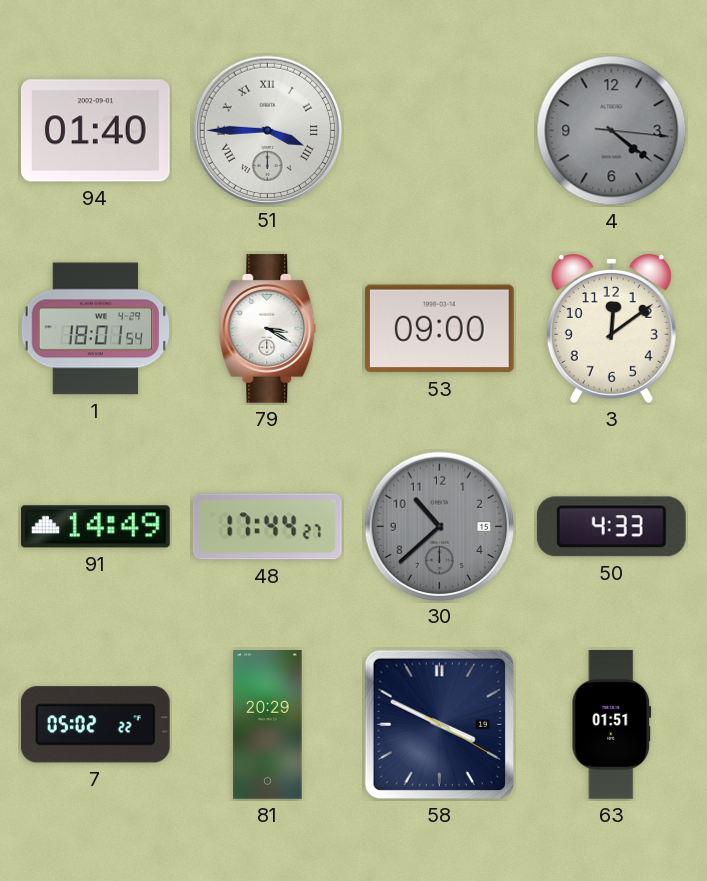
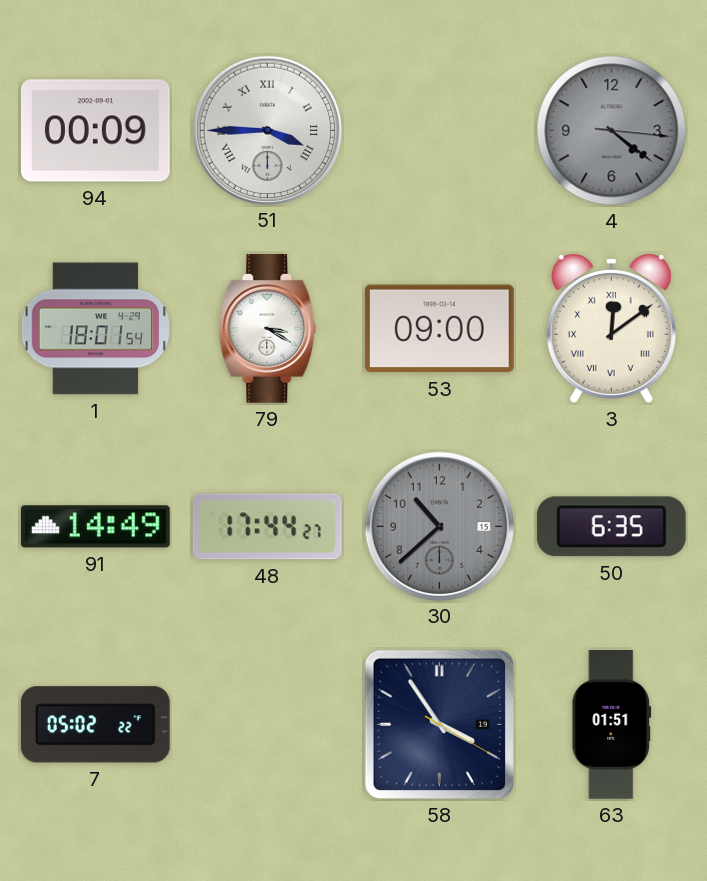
94: 01:40 -> 00:09
3 numerals: Arabic -> Roman
50: 4:33 -> 6:35
81: 20:29 -> none
58: 3:49 -> 3:54
